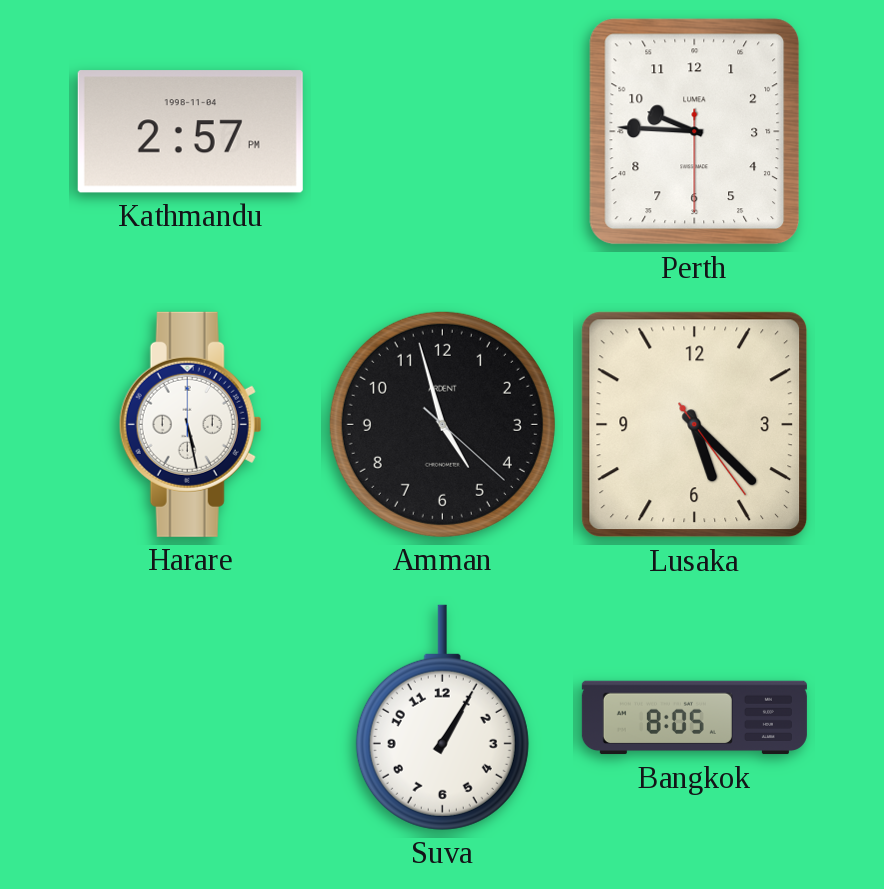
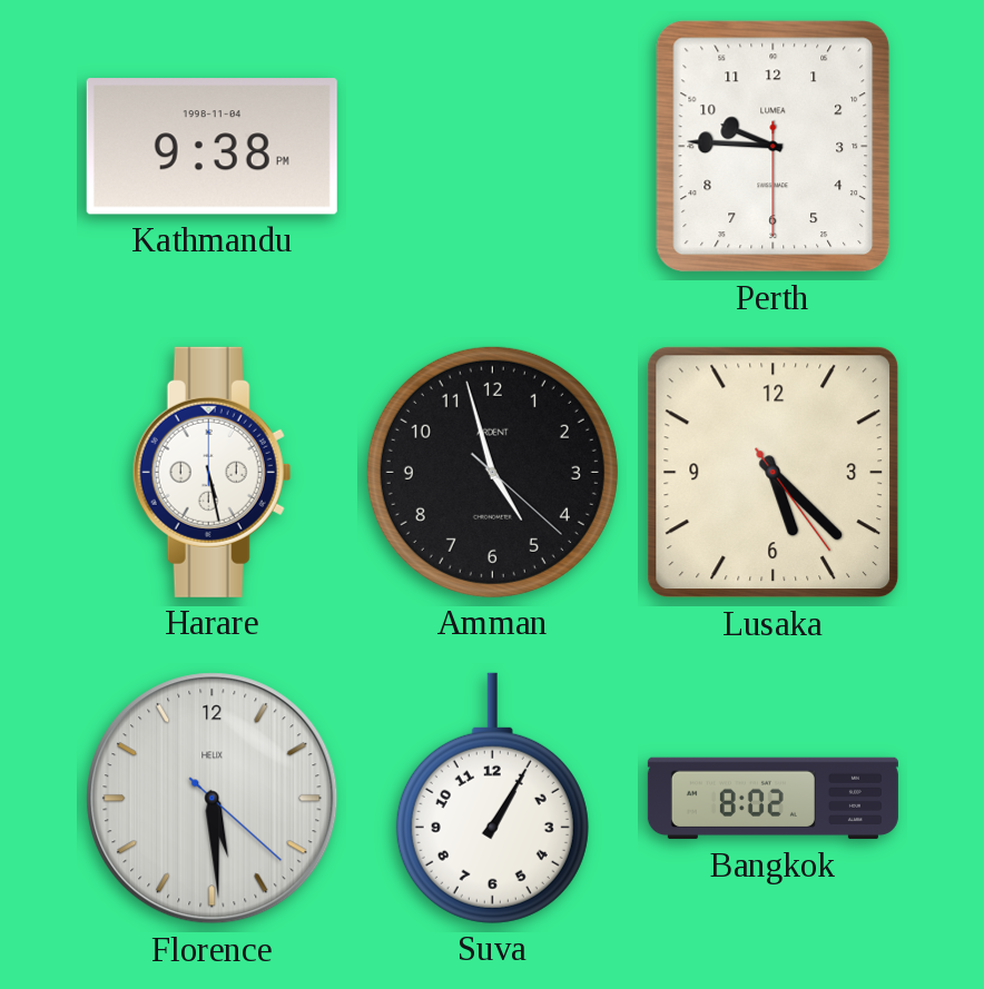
Kathmandu: 2:57 -> 9:38
Florence: none -> 5:29
Bangkok: 8:05 -> 8:02
